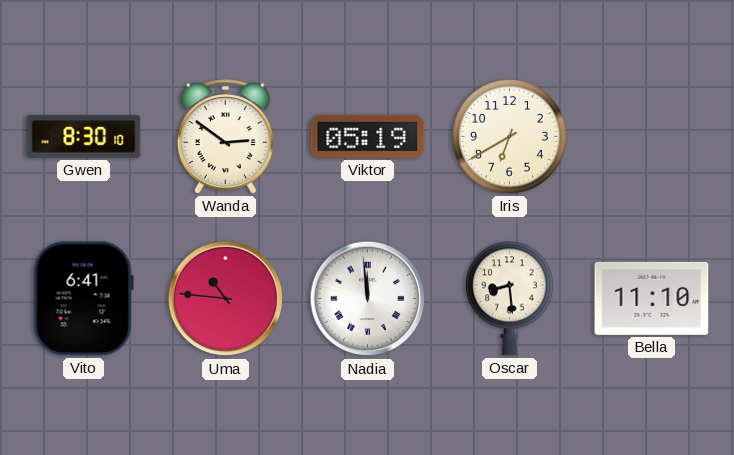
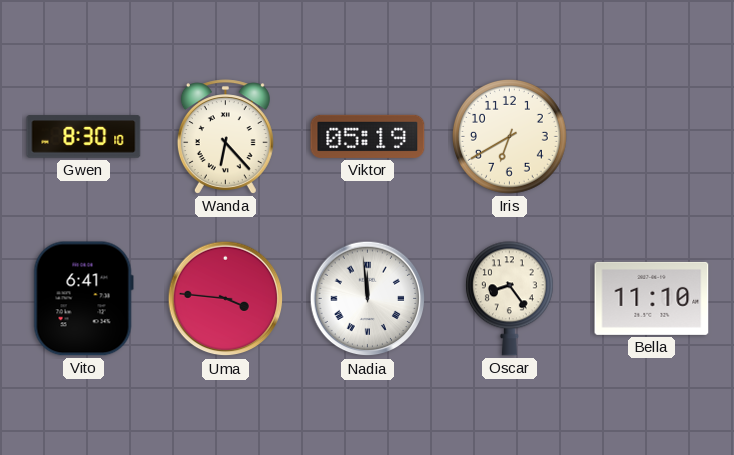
Wanda: 2:51 -> 6:23
Uma: 10:46 -> 3:46
Oscar: 8:29 -> 8:24
